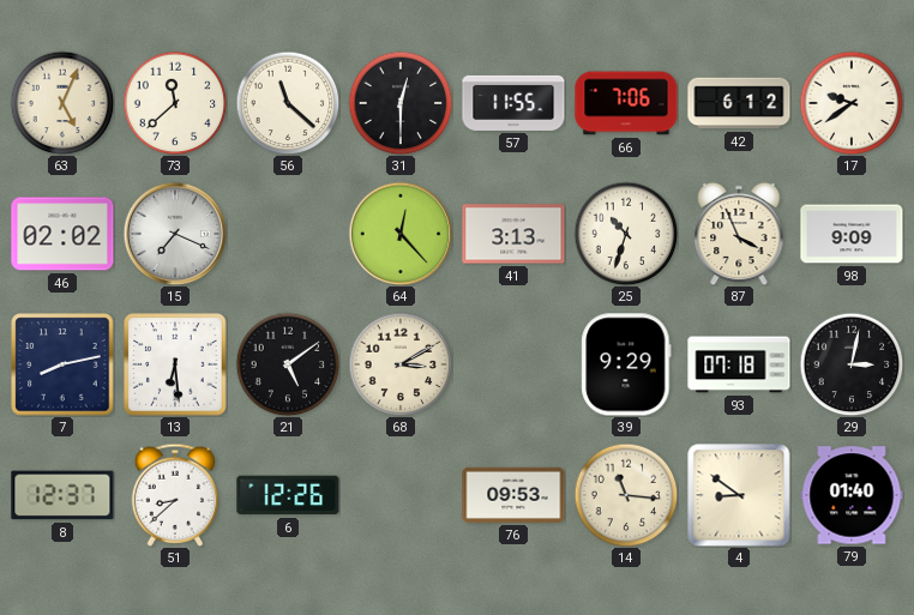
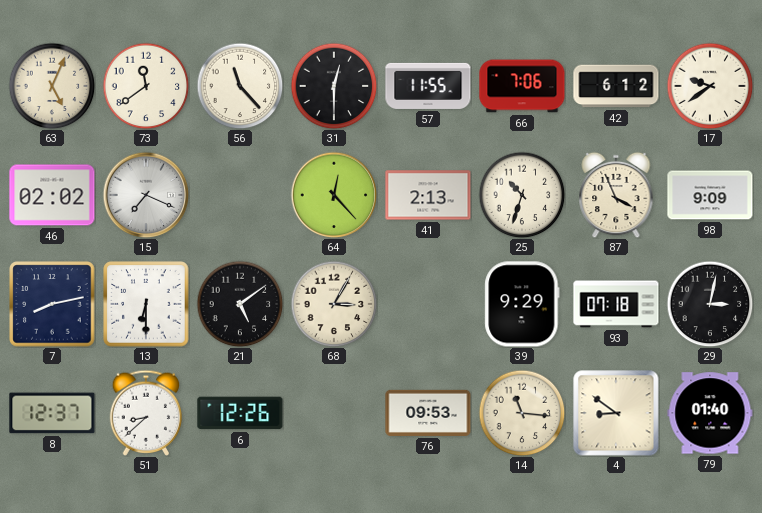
73: 11:38 -> 11:39
56: 11:22 -> 11:23
41: 3:13 -> 2:13
13: 6:29 -> 6:30
68: 3:10 -> 3:05
